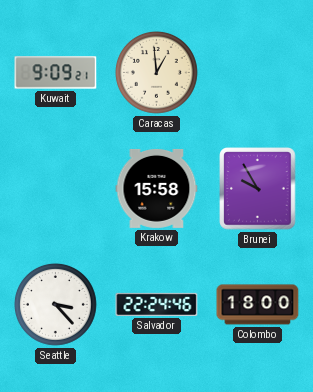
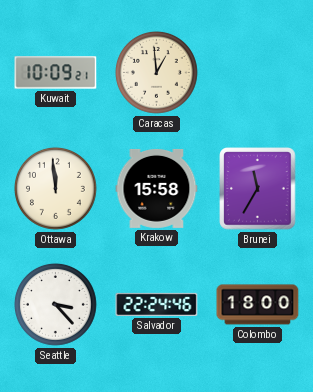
Kuwait: 9:09 -> 10:09
Ottawa: none -> 11:59
Brunei: 9:55 -> 11:35
